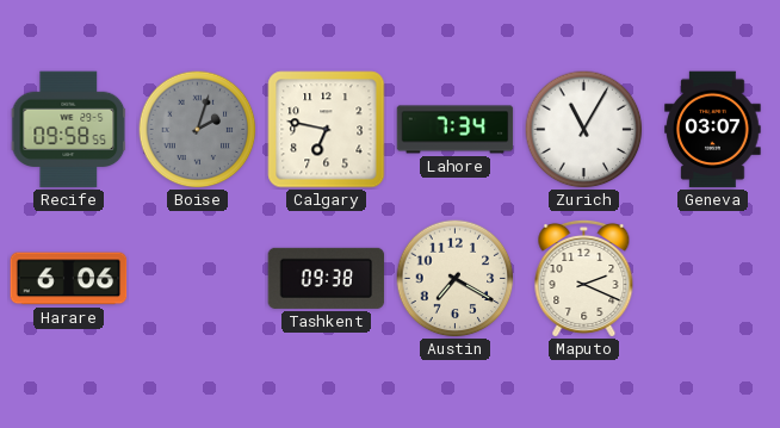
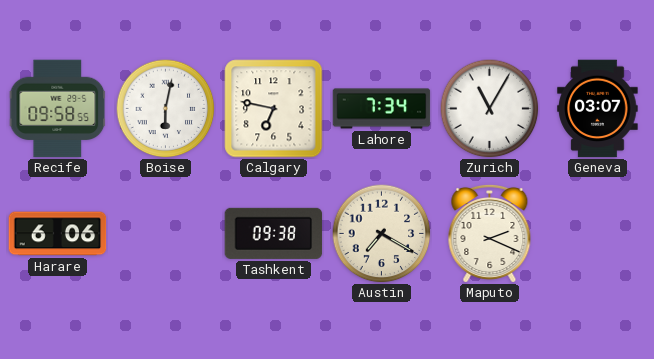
Boise: 2:03 -> 6:02
Boise dial: grey -> white
